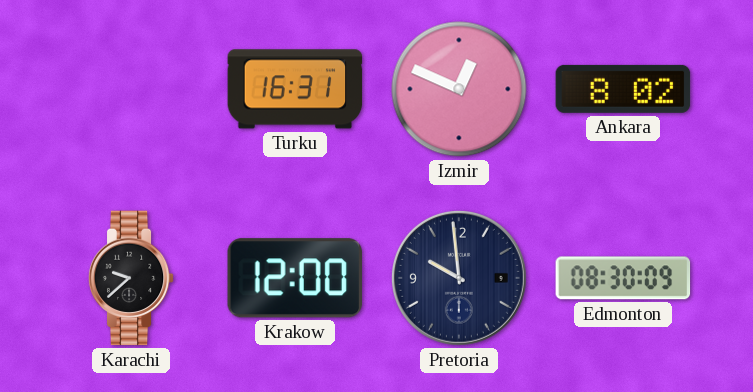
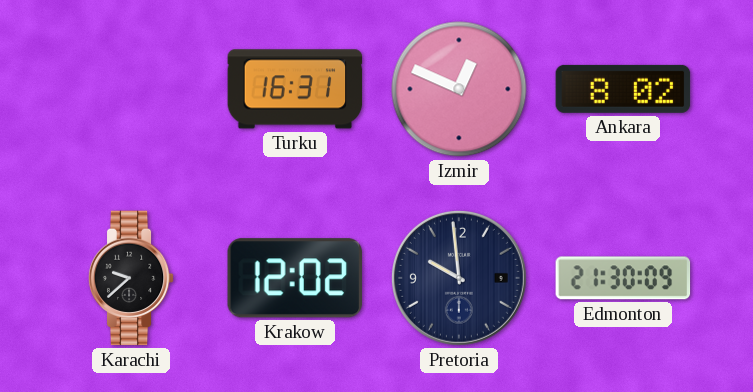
Krakow: 12:00 -> 12:02
Edmonton: 08:30 -> 21:30
